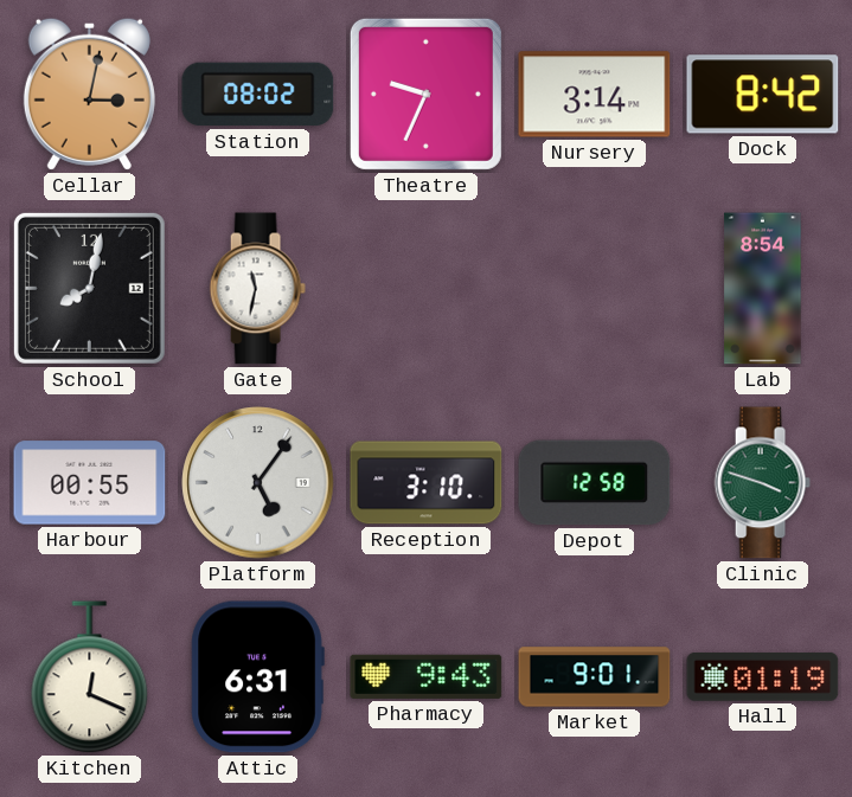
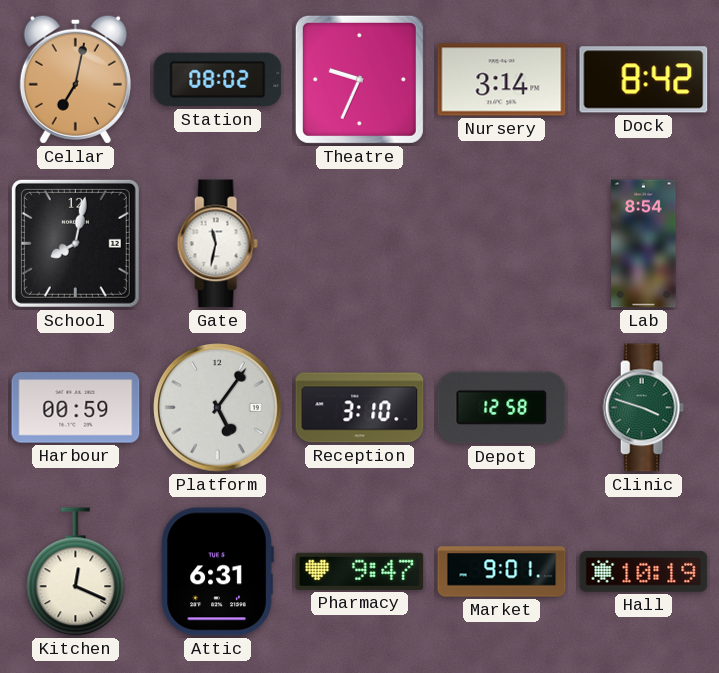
Cellar: 3:02 -> 7:02
Harbour: 00:55 -> 00:59
Pharmacy: 9:43 -> 9:47
Hall: 01:19 -> 10:19
